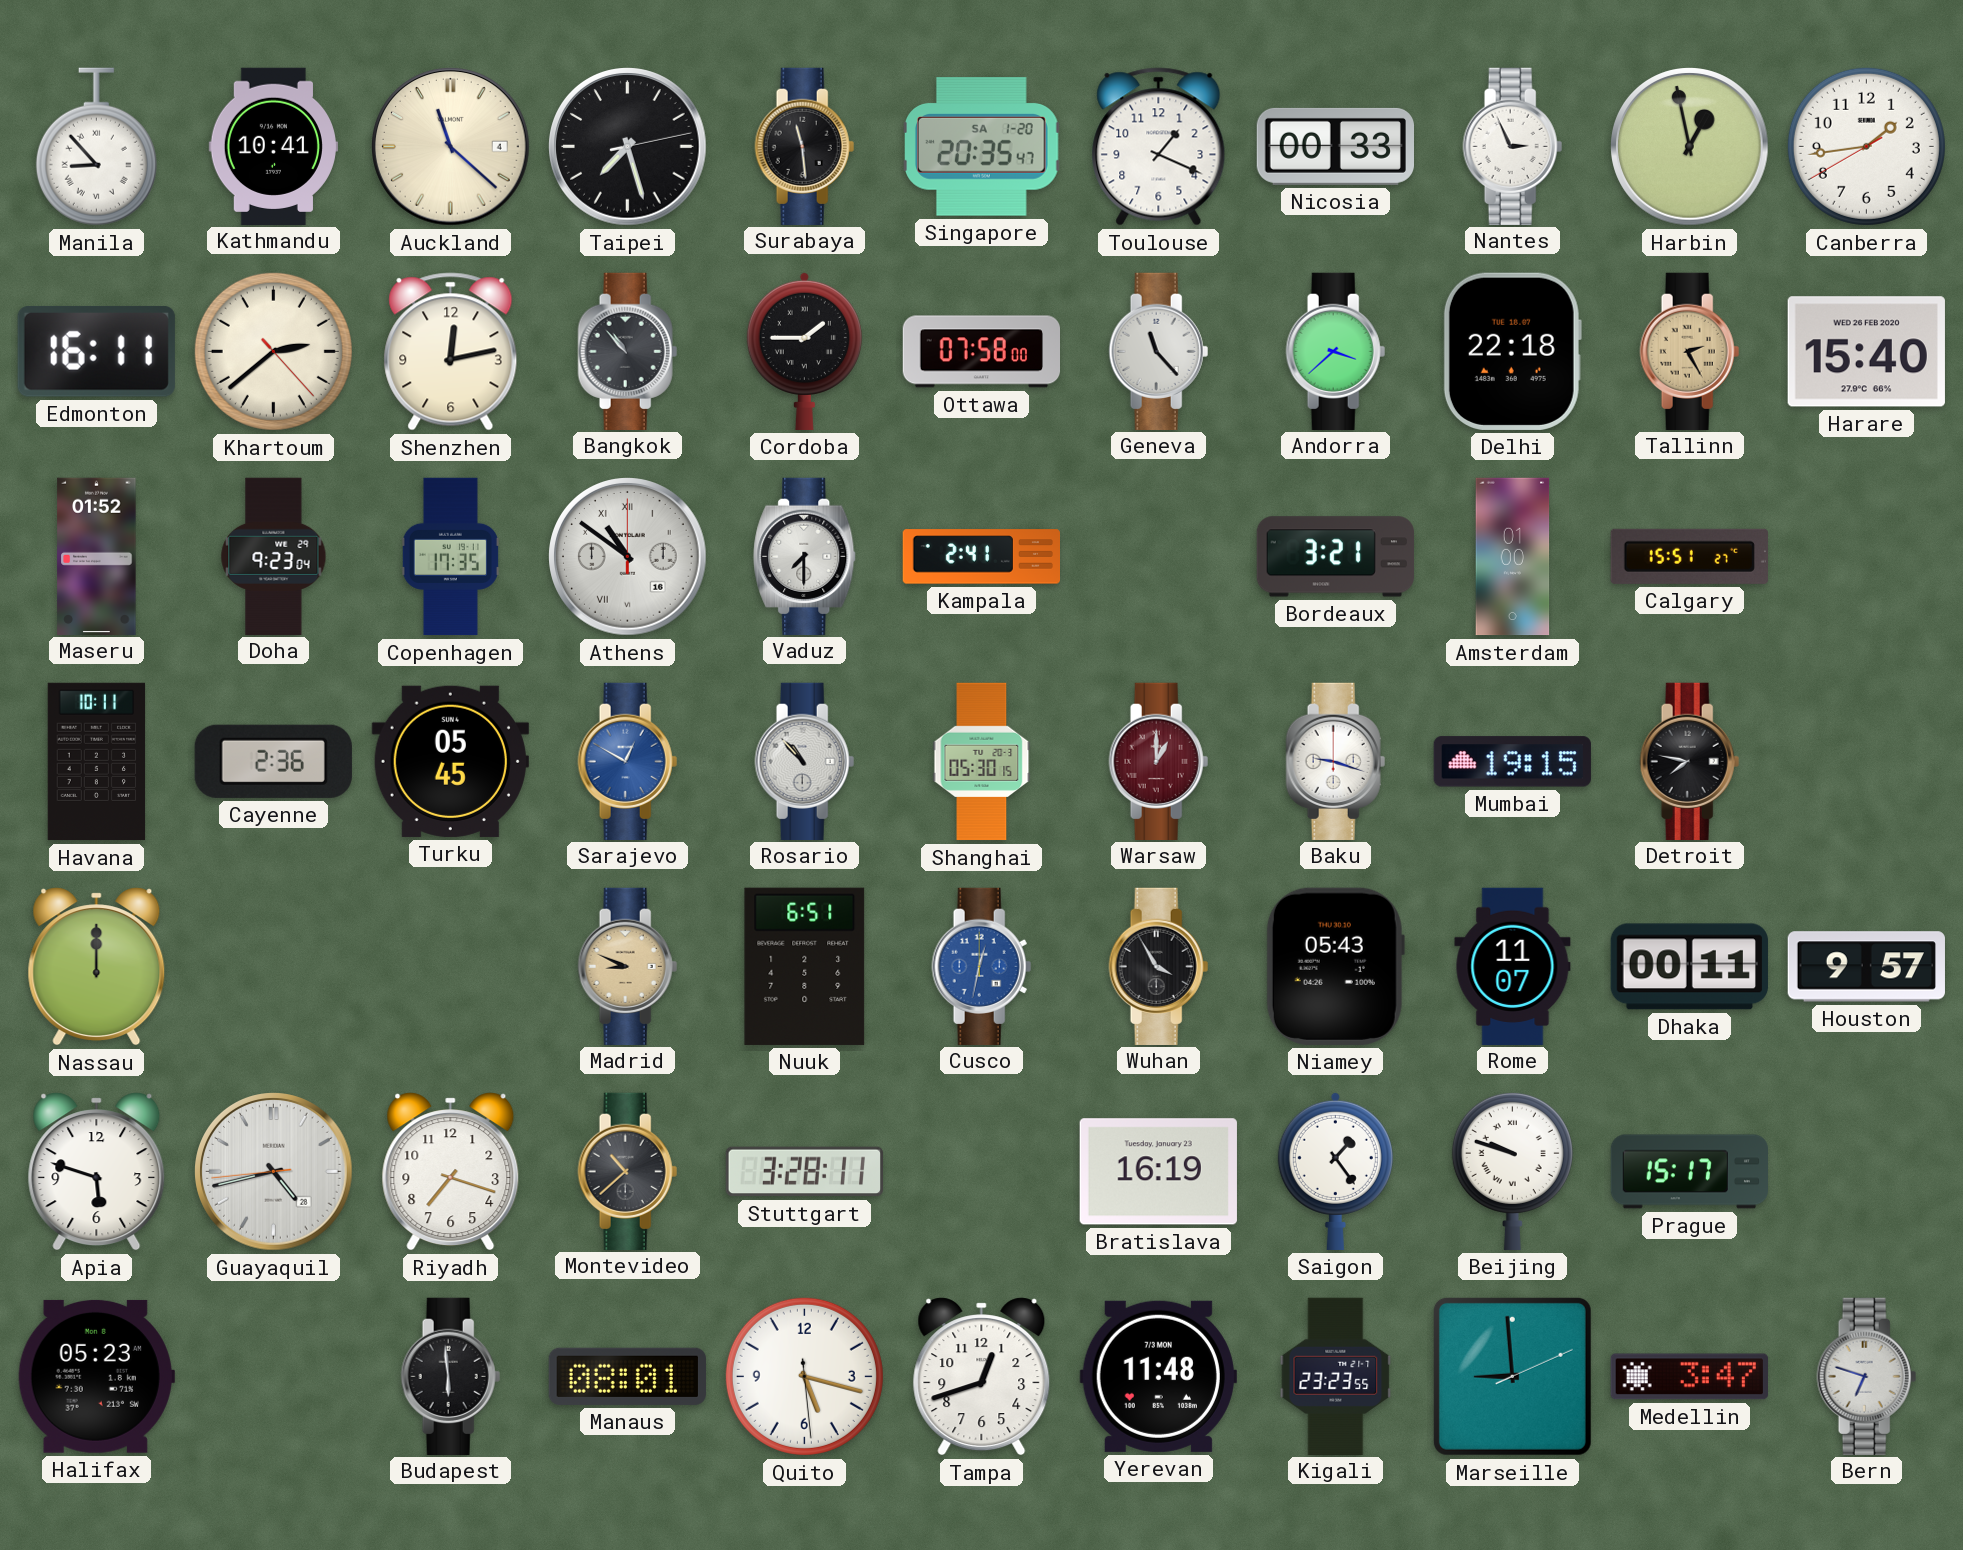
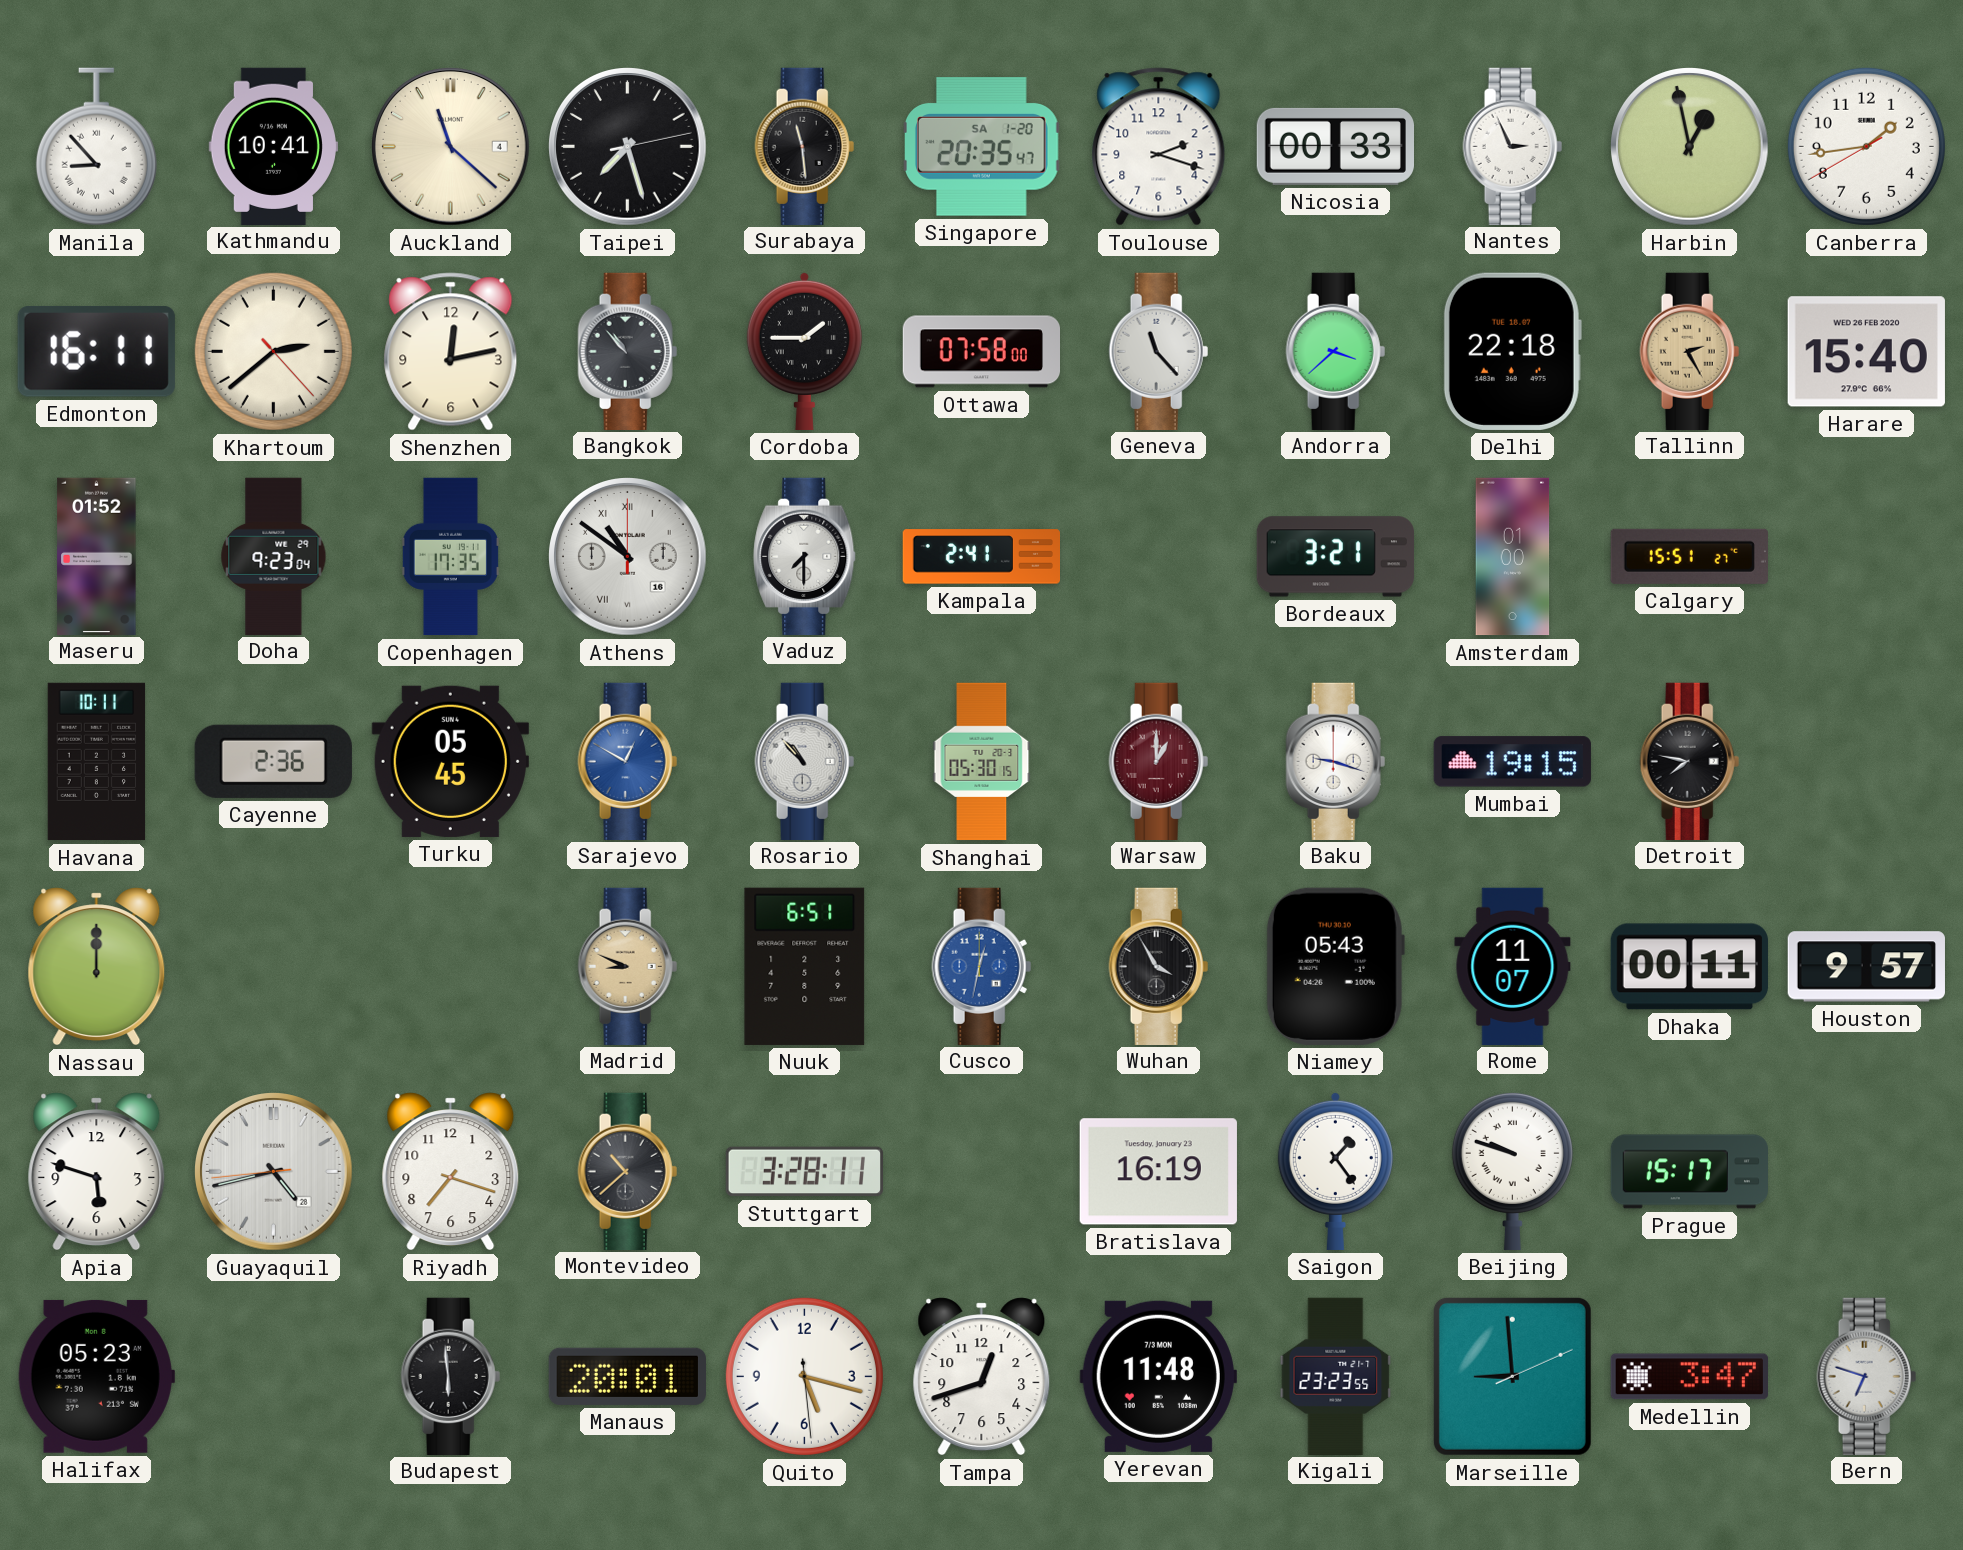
Toulouse: 1:19 -> 2:18
Manaus: 08:01 -> 20:01
